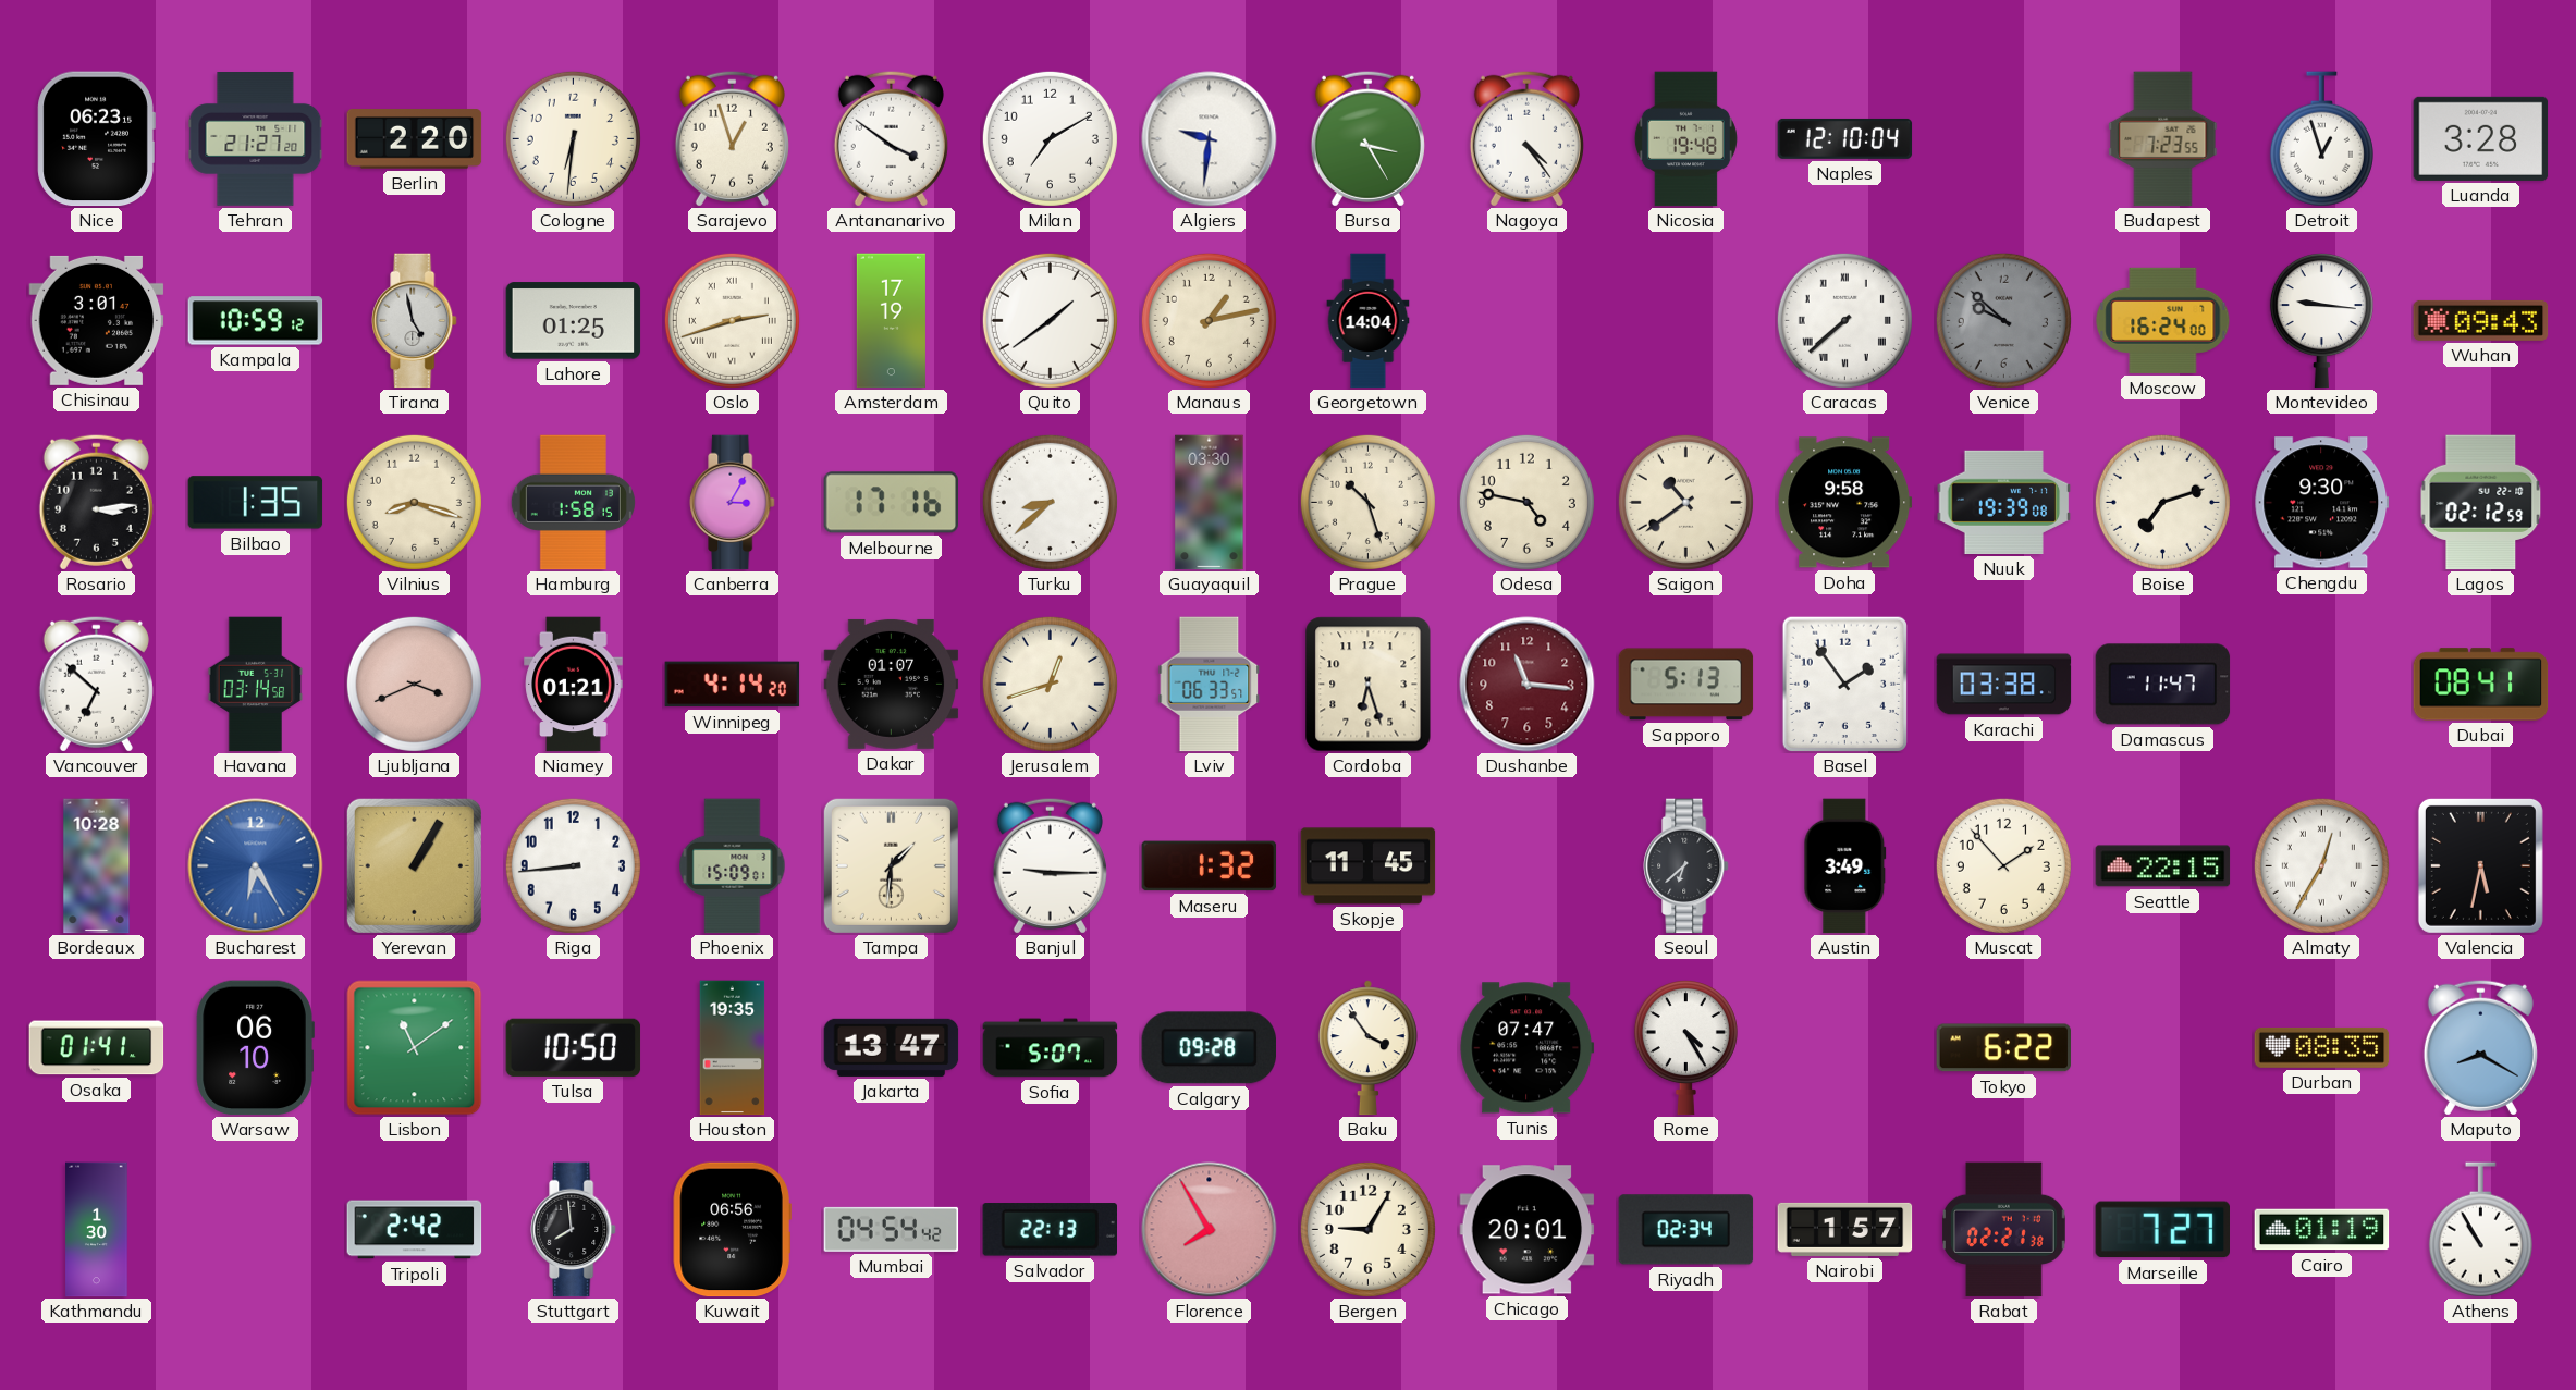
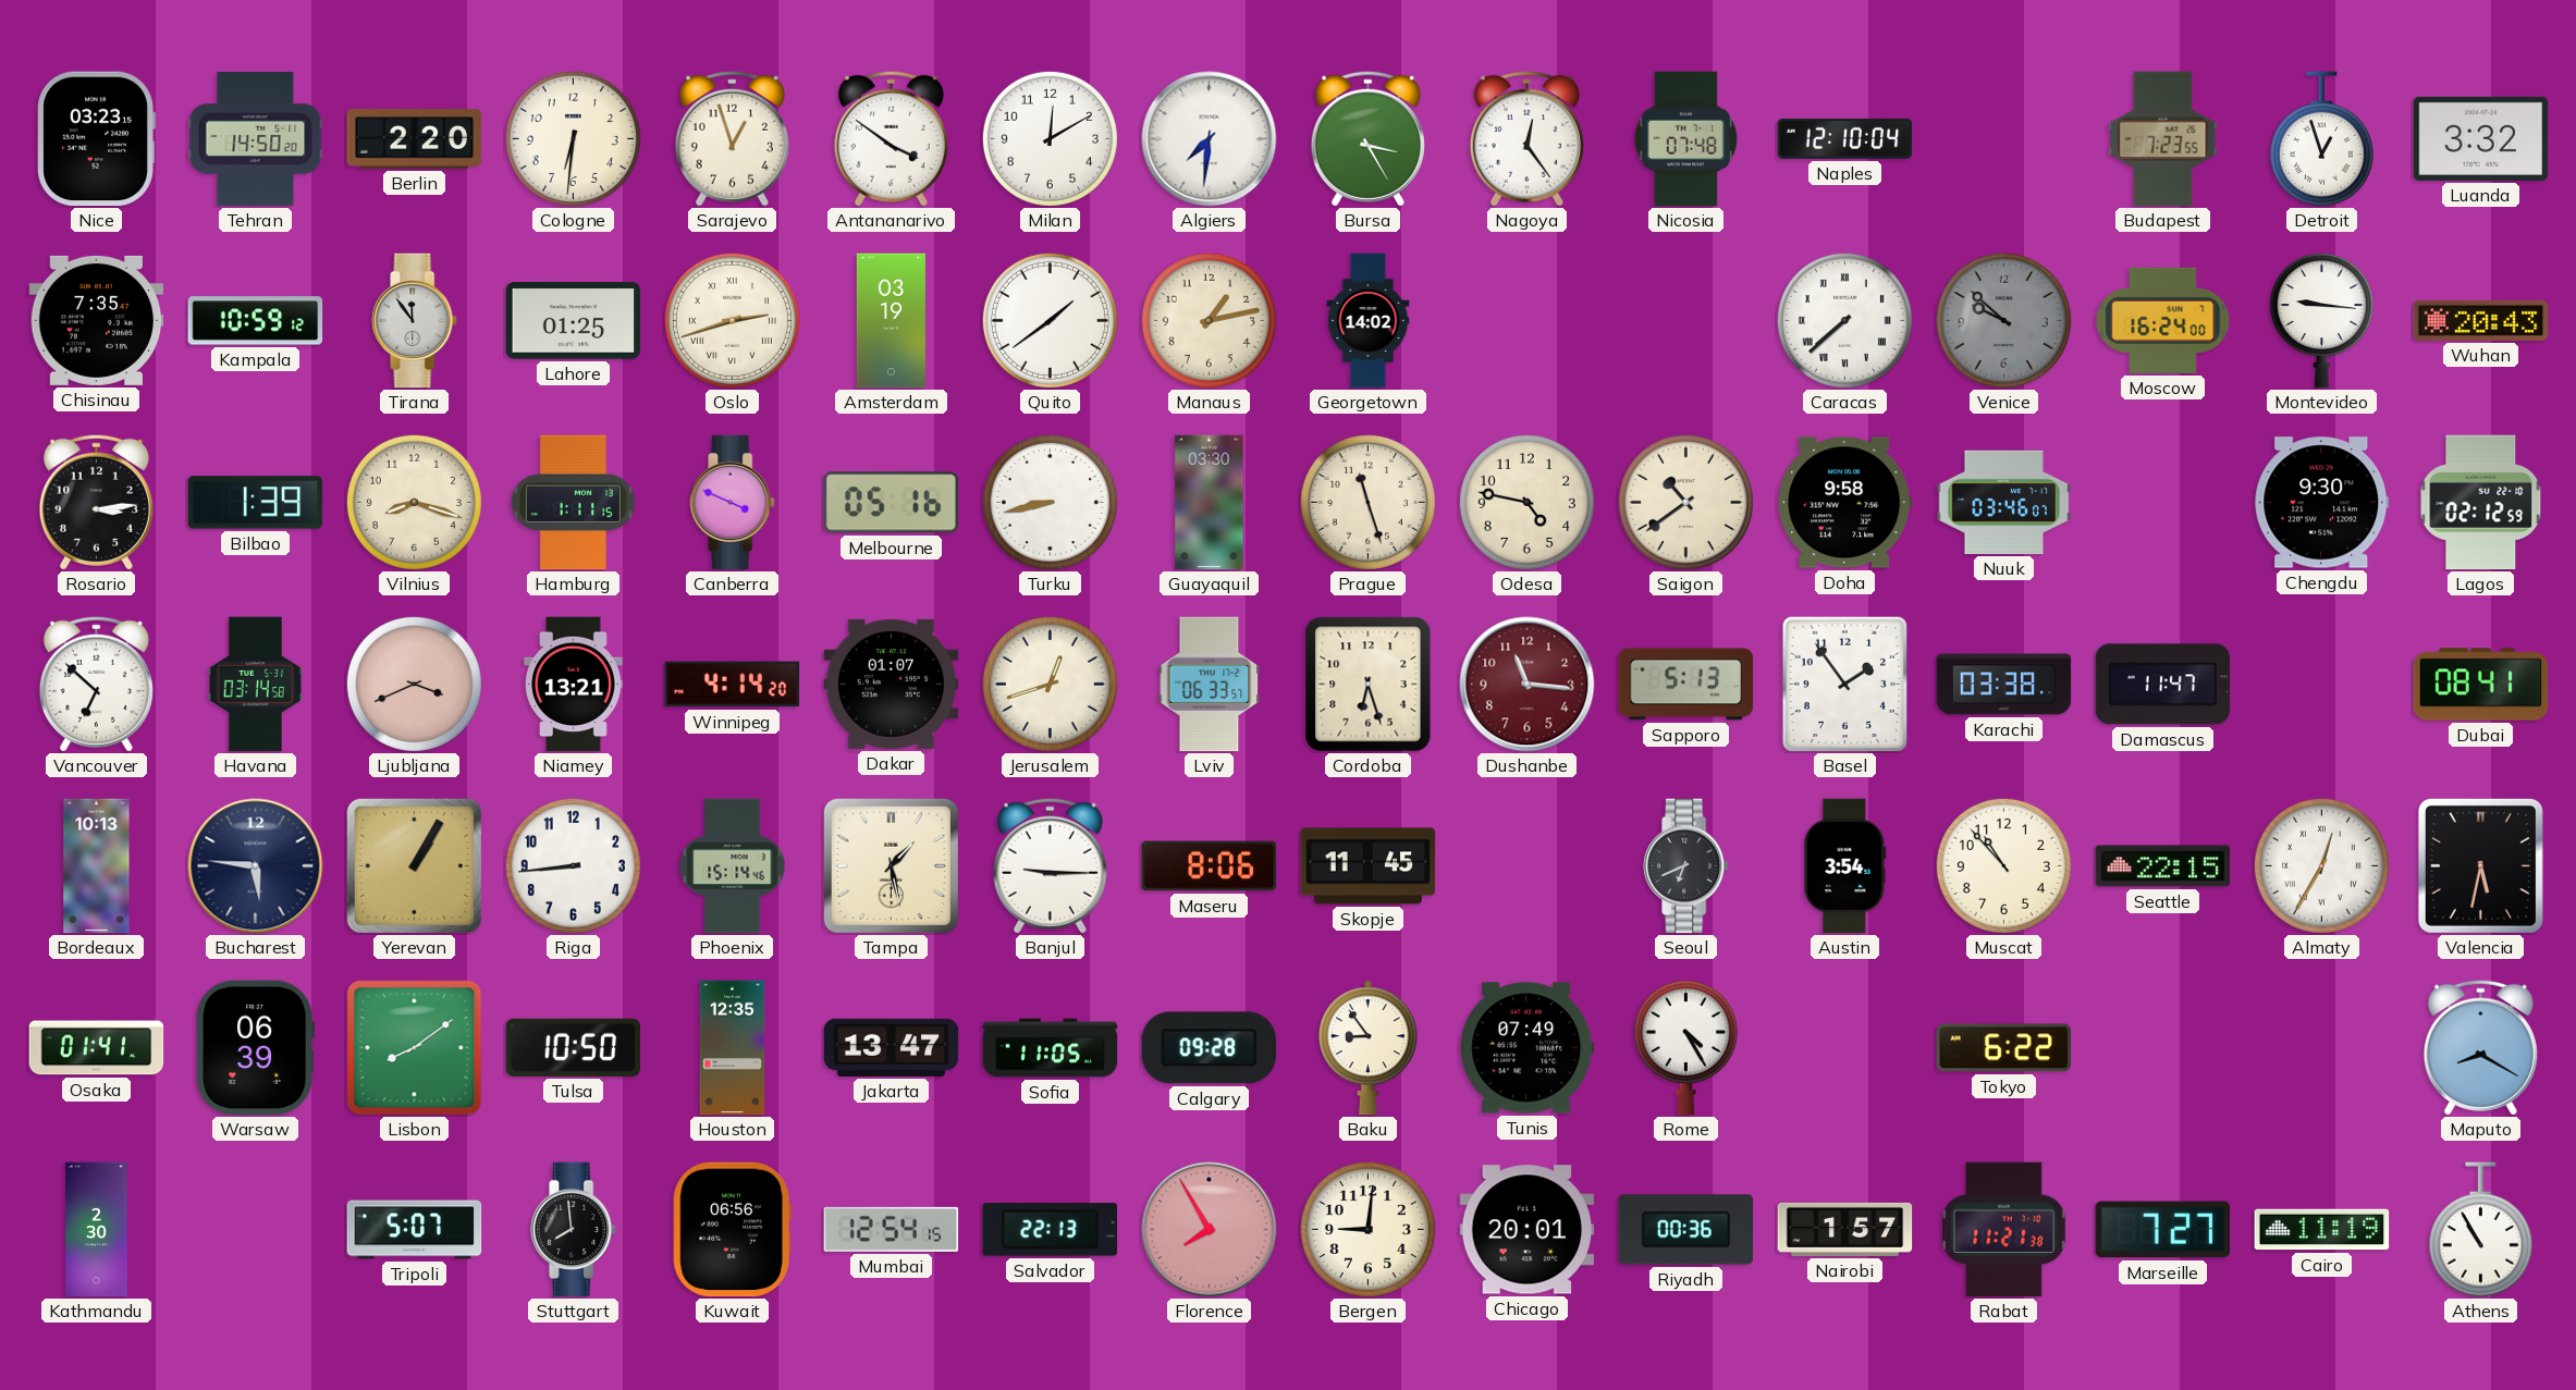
Nice: 06:23 -> 03:23
Tehran: 21:27 -> 14:50
Milan: 7:10 -> 12:10
Algiers: 9:31 -> 7:31
Nagoya: 4:24 -> 12:24
Nicosia: 19:48 -> 07:48
Luanda: 3:28 -> 3:32
Chisinau: 3:01 -> 7:35
Tirana: 4:58 -> 11:54
Amsterdam: 17:19 -> 03:19
Georgetown: 14:04 -> 14:02
Wuhan: 09:43 -> 20:43
Bilbao: 1:35 -> 1:39
Hamburg: 1:58 -> 1:11
Canberra: 3:05 -> 3:49
Melbourne: 17:16 -> 05:16
Turku: 8:38 -> 8:43
Prague: 10:27 -> 11:27
Nuuk: 19:39 -> 03:46
Boise: 7:12 -> none
Niamey: 01:21 -> 13:21
Bordeaux: 10:28 -> 10:13
Bucharest: 6:25 -> 5:46
Bucharest dial: blue -> navy
Phoenix: 15:09 -> 15:14
Tampa: 1:31 -> 1:28
Maseru: 1:32 -> 8:06
Seoul: 6:38 -> 6:41
Austin: 3:49 -> 3:54
Muscat: 1:53 -> 10:53
Warsaw: 06:10 -> 06:39
Lisbon: 11:09 -> 8:09
Houston: 19:35 -> 12:35
Sofia: 5:07 -> 11:05
Baku: 3:54 -> 8:54
Tunis: 07:47 -> 07:49
Durban: 08:35 -> none
Kathmandu: 1:30 -> 2:30
Tripoli: 2:42 -> 5:07
Mumbai: 04:54 -> 12:54
Bergen: 9:05 -> 9:01
Riyadh: 02:34 -> 00:36
Rabat: 02:21 -> 11:21
Cairo: 01:19 -> 11:19
